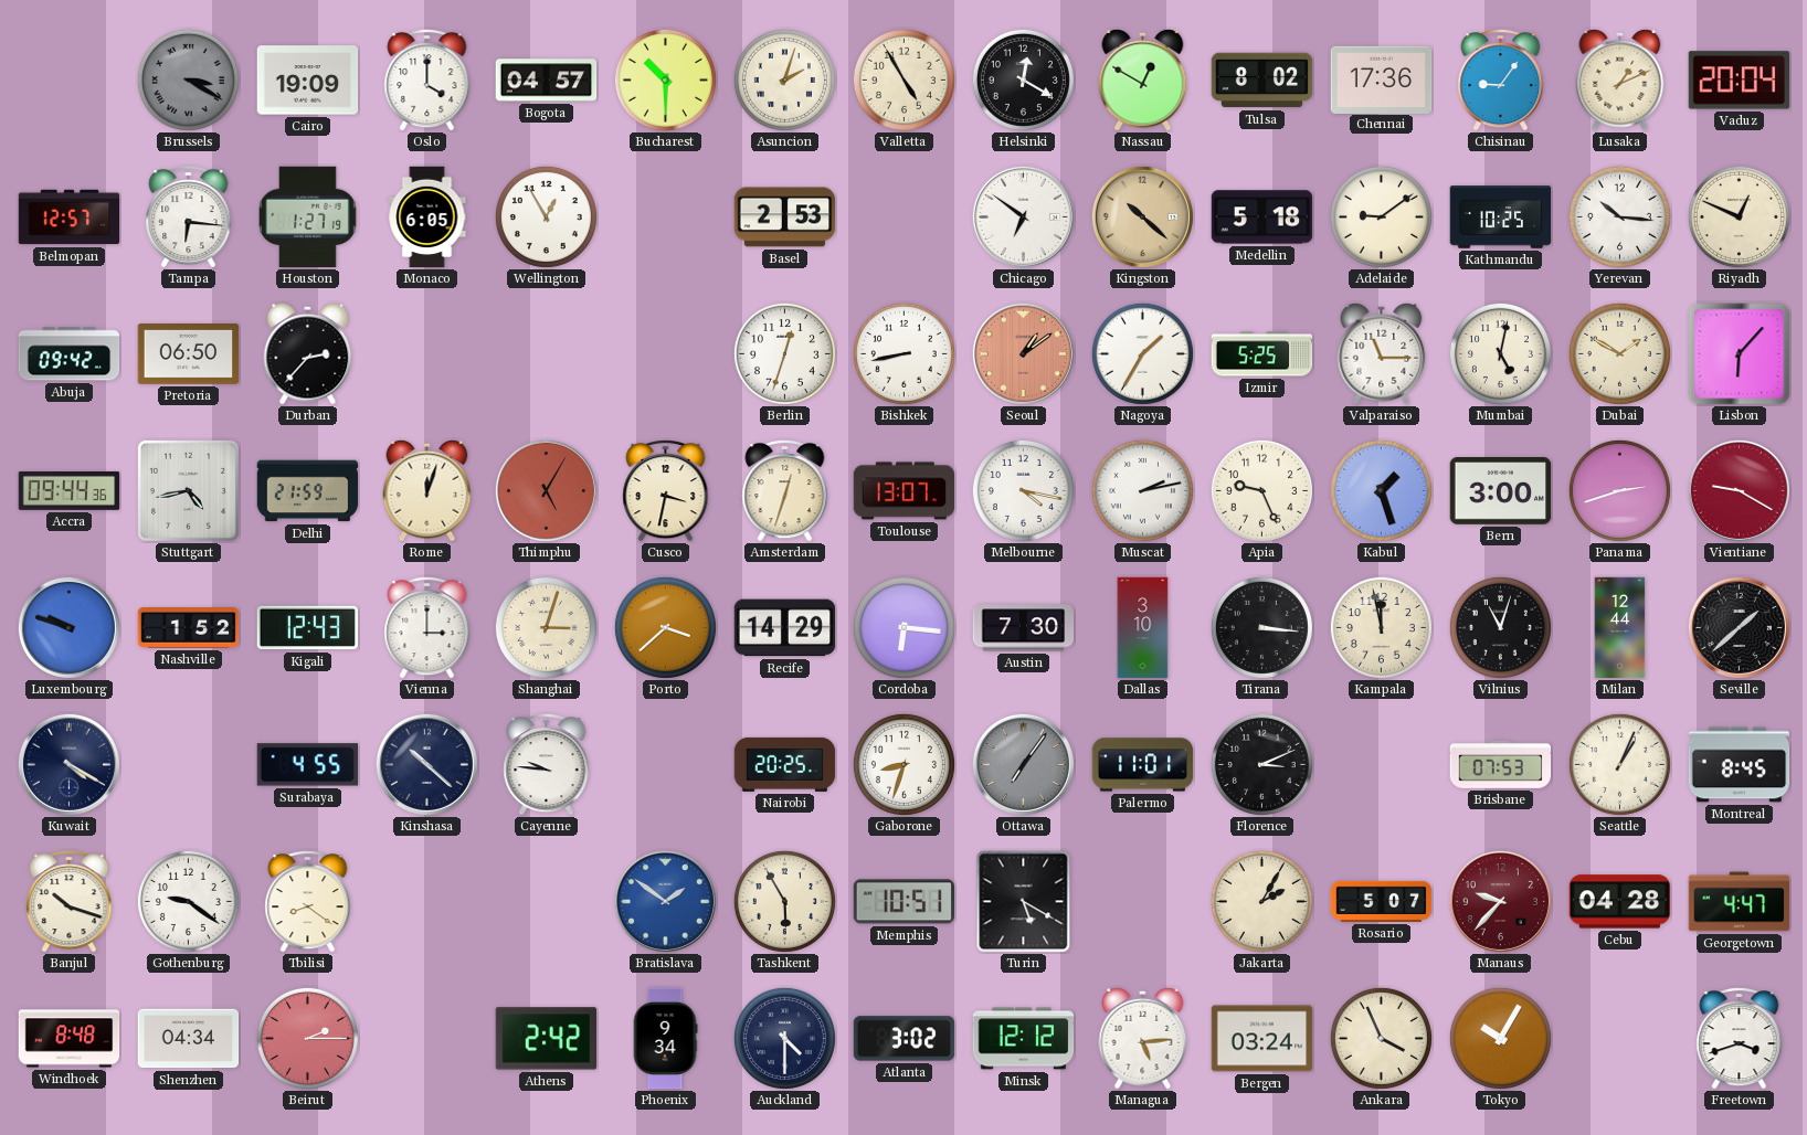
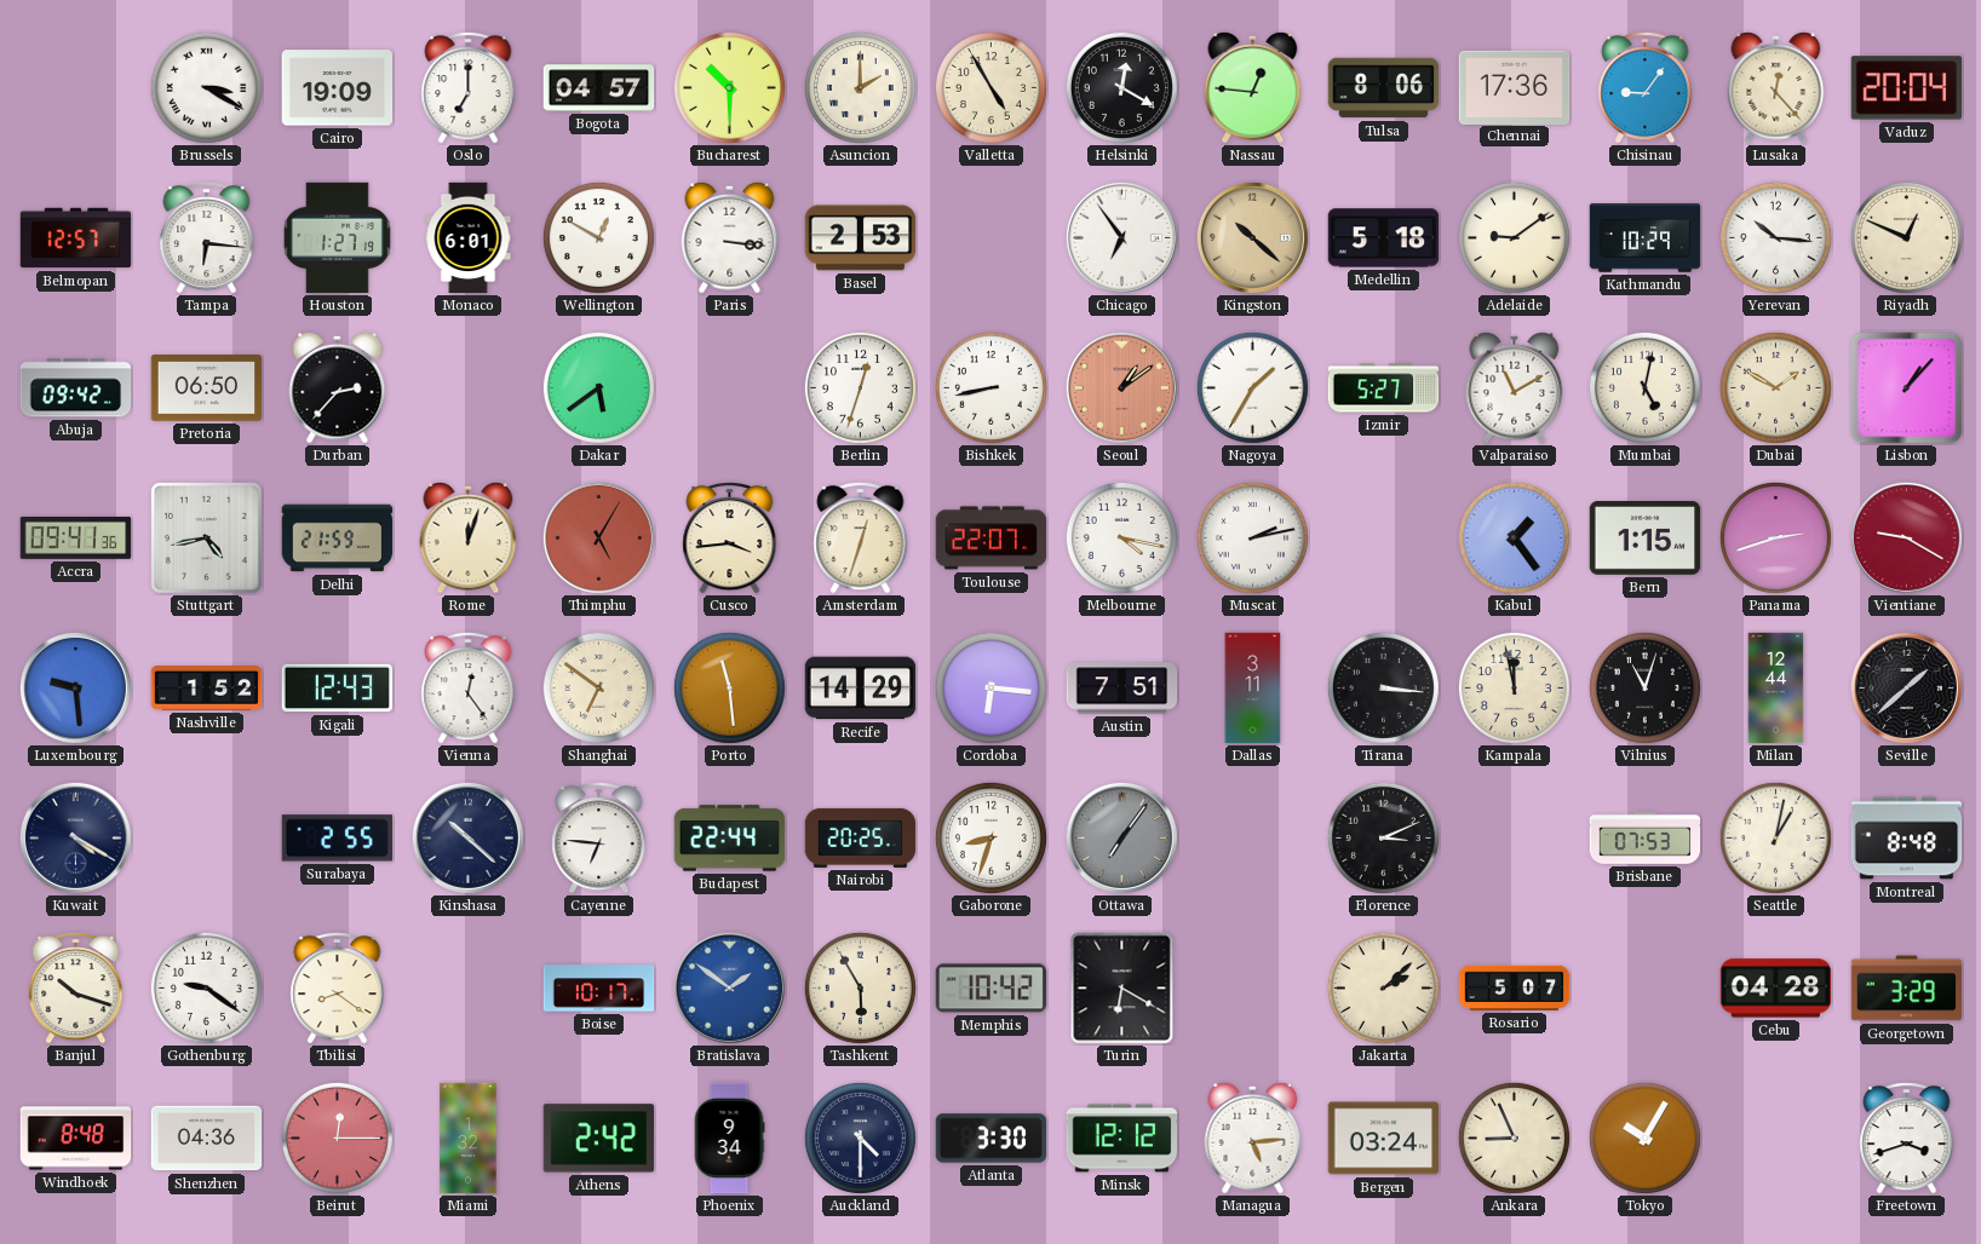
Brussels dial: grey -> white
Oslo: 4:00 -> 7:00
Asuncion: 2:03 -> 2:00
Nassau: 12:50 -> 12:46
Tulsa: 8:02 -> 8:06
Lusaka: 1:11 -> 12:23
Monaco: 6:05 -> 6:01
Wellington: 12:55 -> 12:50
Paris: none -> 3:16
Chicago: 6:51 -> 6:54
Kathmandu: 10:25 -> 10:29
Dakar: none -> 5:39
Izmir: 5:25 -> 5:27
Valparaiso: 11:15 -> 11:10
Lisbon: 6:07 -> 1:07
Accra: 09:44 -> 09:41
Cusco: 3:32 -> 3:44
Toulouse: 13:07 -> 22:07
Apia: 9:26 -> none
Kabul: 1:27 -> 1:24
Bern: 3:00 -> 1:15
Luxembourg: 9:48 -> 9:29
Vienna: 3:00 -> 12:24
Shanghai: 3:03 -> 6:51
Porto: 3:38 -> 11:29
Austin: 7:30 -> 7:51
Dallas: 3:10 -> 3:11
Surabaya: 4:55 -> 2:55
Cayenne: 9:46 -> 6:46
Budapest: none -> 22:44
Palermo: 11:01 -> none
Seattle: 1:04 -> 1:02
Montreal: 8:45 -> 8:48
Boise: none -> 10:17
Memphis: 10:51 -> 10:42
Turin: 5:20 -> 6:20
Jakarta: 2:05 -> 2:08
Manaus: 9:37 -> none
Georgetown: 4:47 -> 3:29
Shenzhen: 04:34 -> 04:36
Beirut: 2:15 -> 12:15
Miami: none -> 1:32
Atlanta: 3:02 -> 3:30
Ankara: 3:56 -> 8:56
